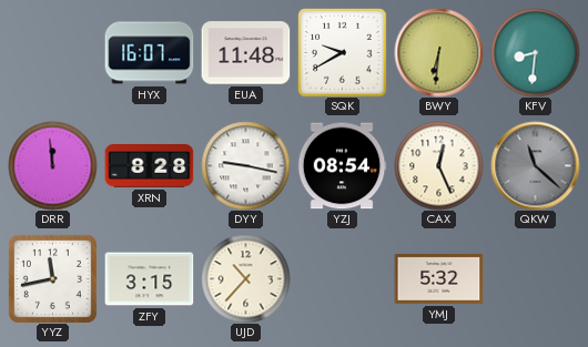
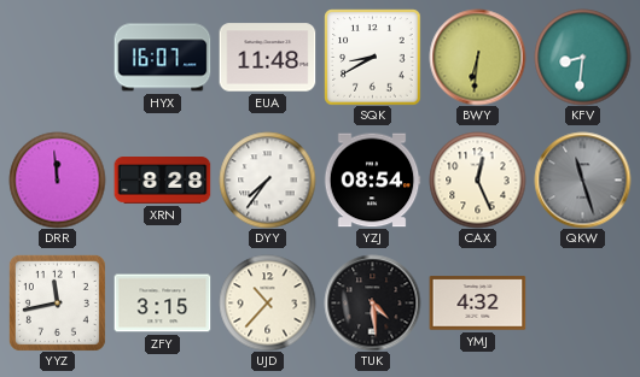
SQK: 9:40 -> 8:40
DYY: 9:17 -> 7:36
QKW: 11:22 -> 11:27
TUK: none -> 4:29
YMJ: 5:32 -> 4:32
